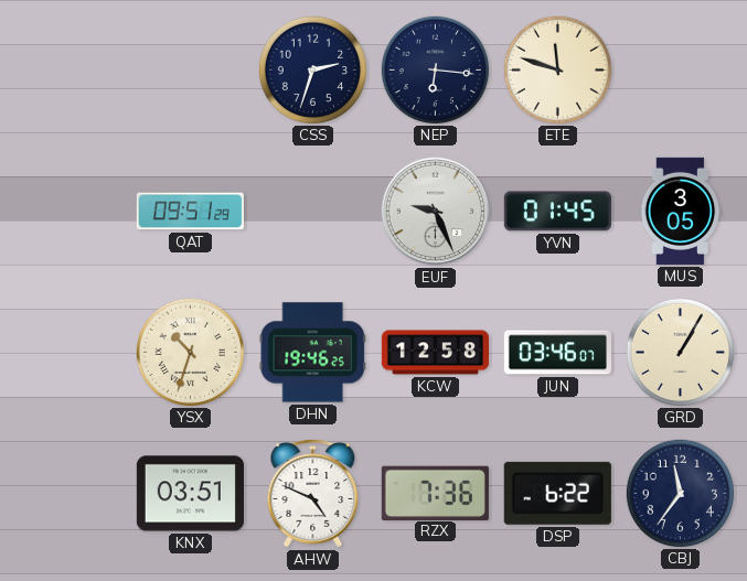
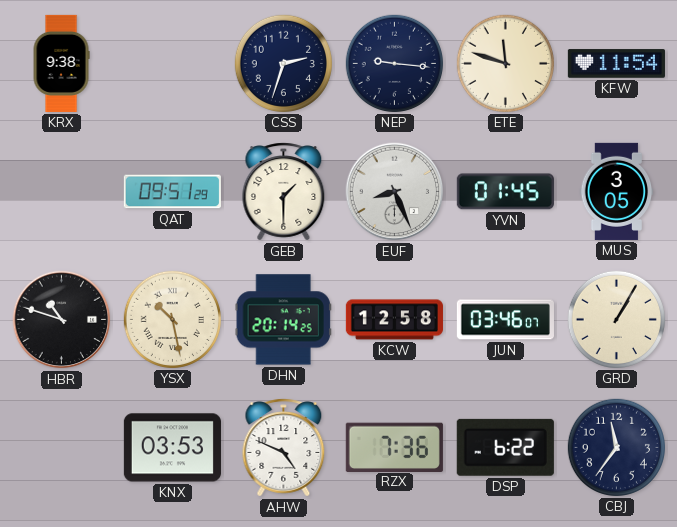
KRX: none -> 9:38
NEP: 6:16 -> 9:16
KFW: none -> 11:54
GEB: none -> 1:30
EUF: 9:26 -> 8:26
HBR: none -> 10:48
YSX: 10:33 -> 10:28
DHN: 19:46 -> 20:14
KNX: 03:51 -> 03:53
